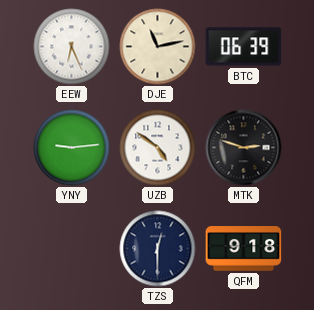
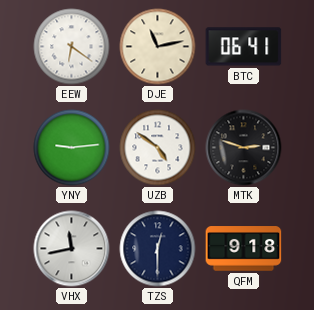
EEW: 6:26 -> 6:21
BTC: 06:39 -> 06:41
VHX: none -> 11:43
